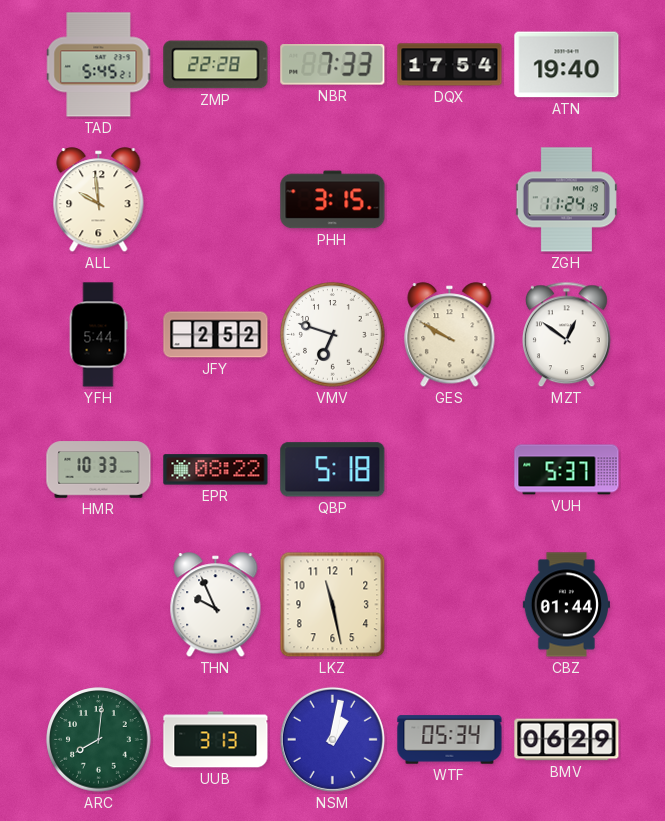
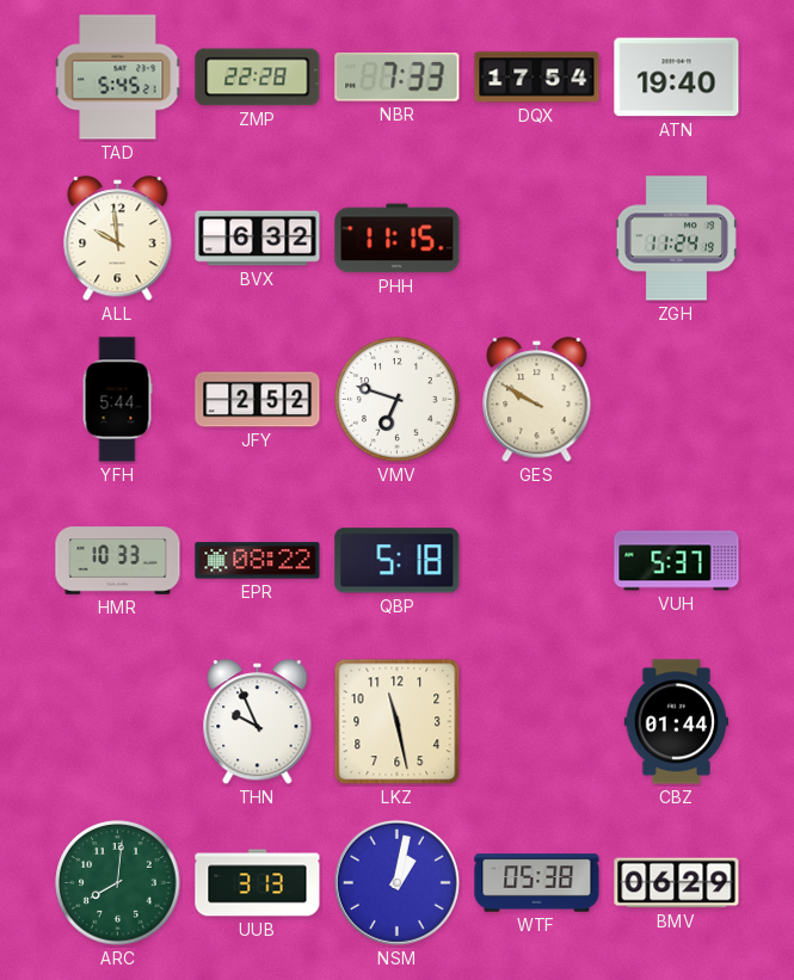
BVX: none -> 6:32
PHH: 3:15 -> 11:15
MZT: 12:51 -> none
WTF: 05:34 -> 05:38
